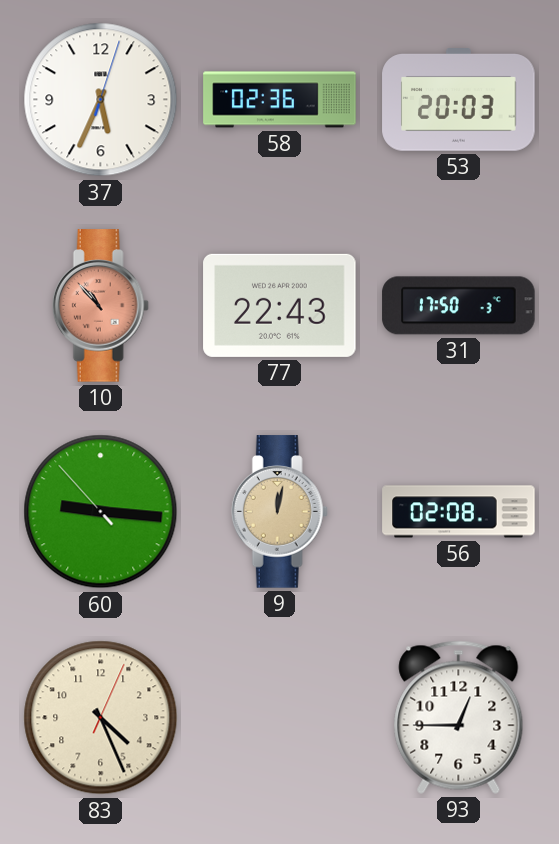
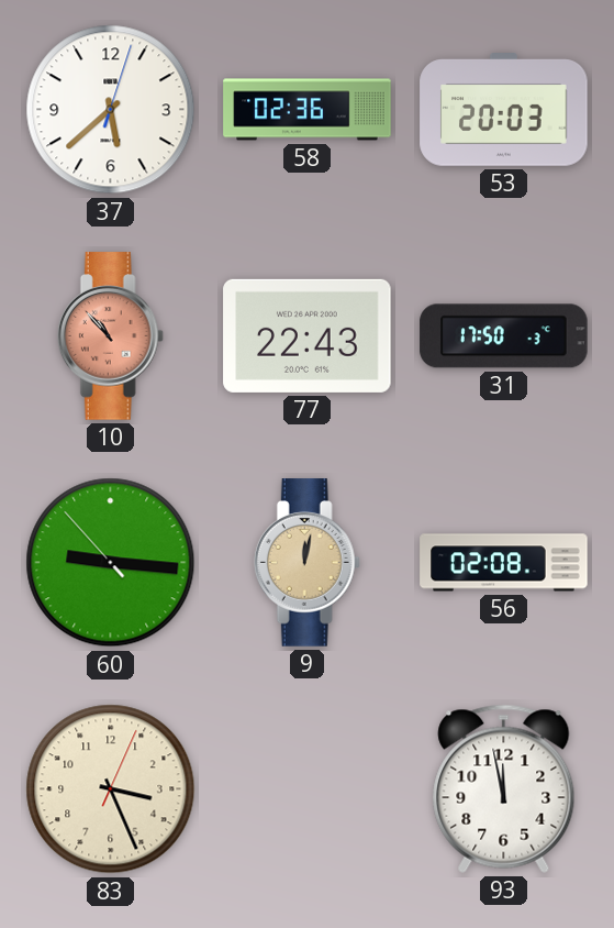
37: 5:34 -> 5:38
83: 4:26 -> 3:26
93: 12:45 -> 11:58
